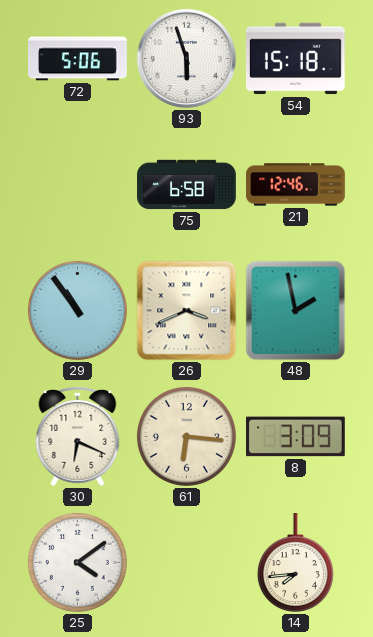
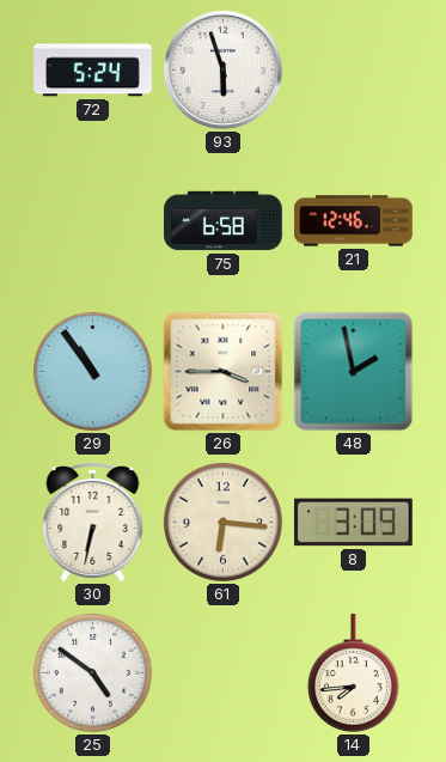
72: 5:06 -> 5:24
54: 15:18 -> none
26: 3:41 -> 3:45
30: 6:19 -> 6:32
25: 4:09 -> 4:51
